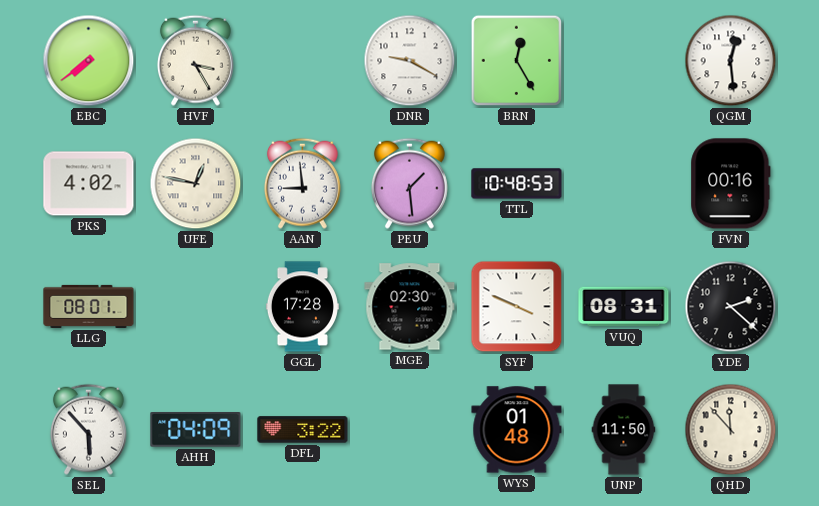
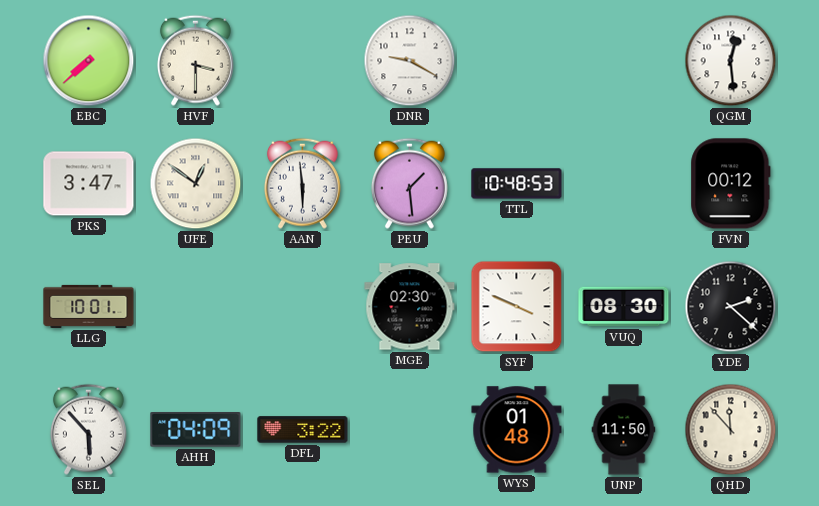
EBC: 7:39 -> 7:38
HVF: 3:25 -> 3:30
BRN: 12:25 -> none
PKS: 4:02 -> 3:47
UFE: 12:47 -> 12:51
AAN: 8:59 -> 5:59
FVN: 00:16 -> 00:12
LLG: 08:01 -> 10:01
GGL: 17:28 -> none
VUQ: 08:31 -> 08:30
